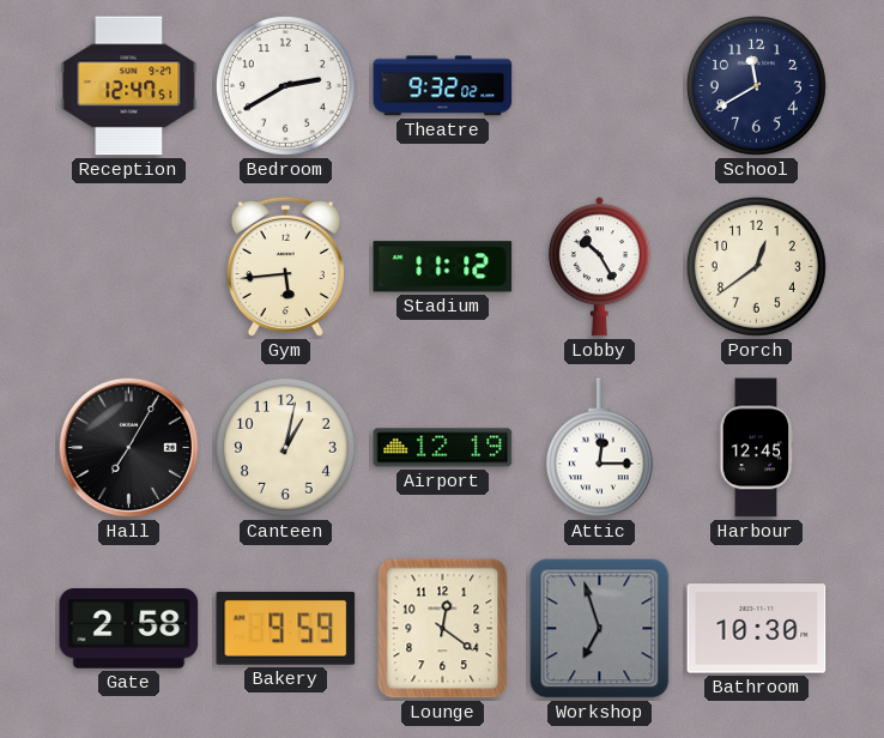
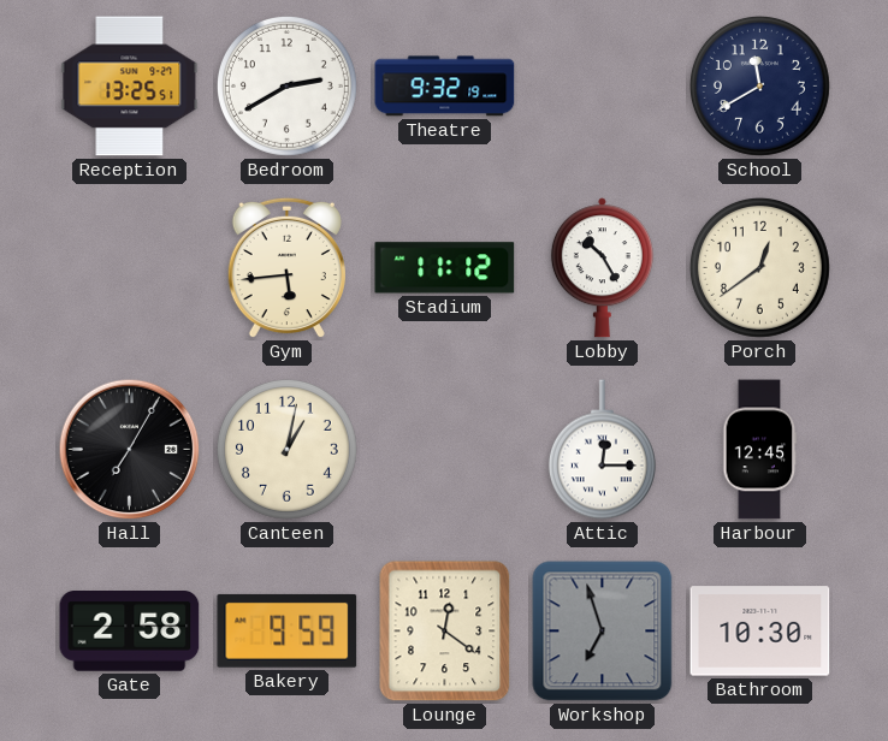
Reception: 12:47 -> 13:25
Theatre: 9:32:02 -> 9:32:19
Airport: 12:19 -> none
